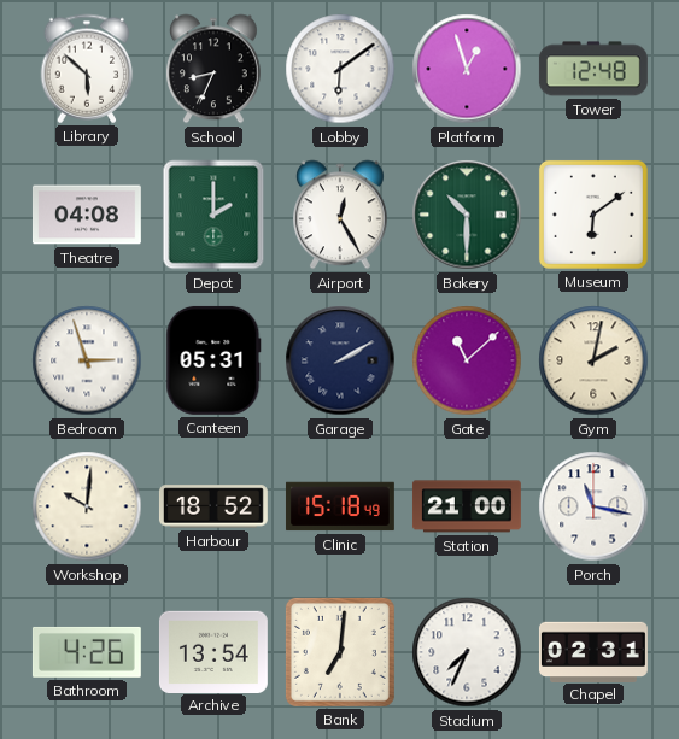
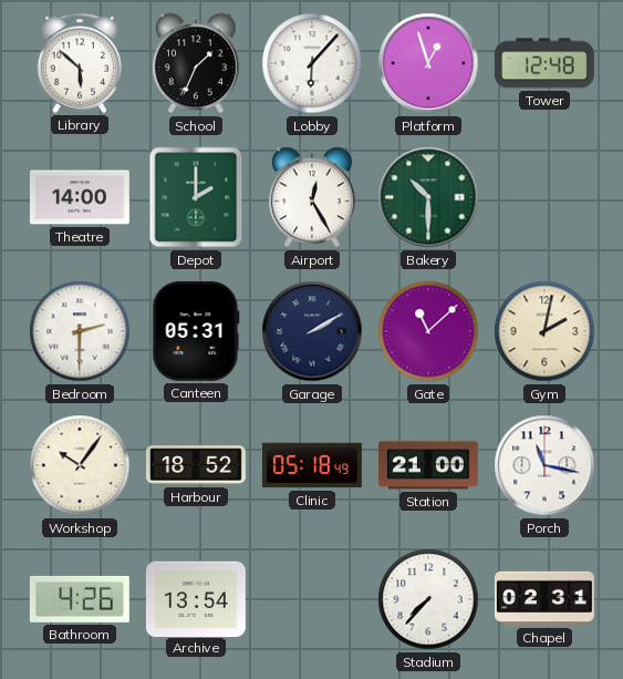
School: 8:34 -> 1:34
Lobby: 6:09 -> 6:07
Theatre: 04:08 -> 14:00
Museum: 6:09 -> none
Bedroom: 2:57 -> 2:30
Workshop: 10:01 -> 10:06
Clinic: 15:18 -> 05:18
Bank: 7:01 -> none
Stadium: 7:34 -> 7:37
